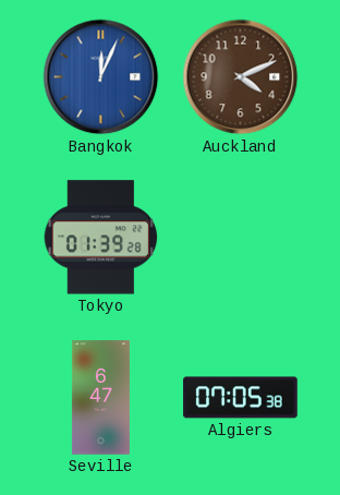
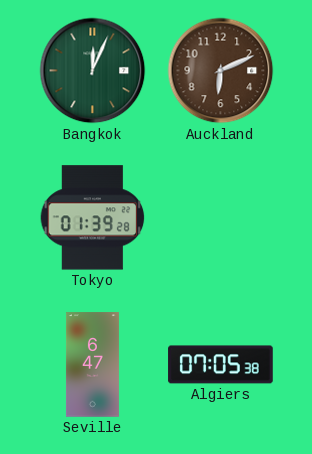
Bangkok dial: blue -> green
Auckland: 4:11 -> 6:11
